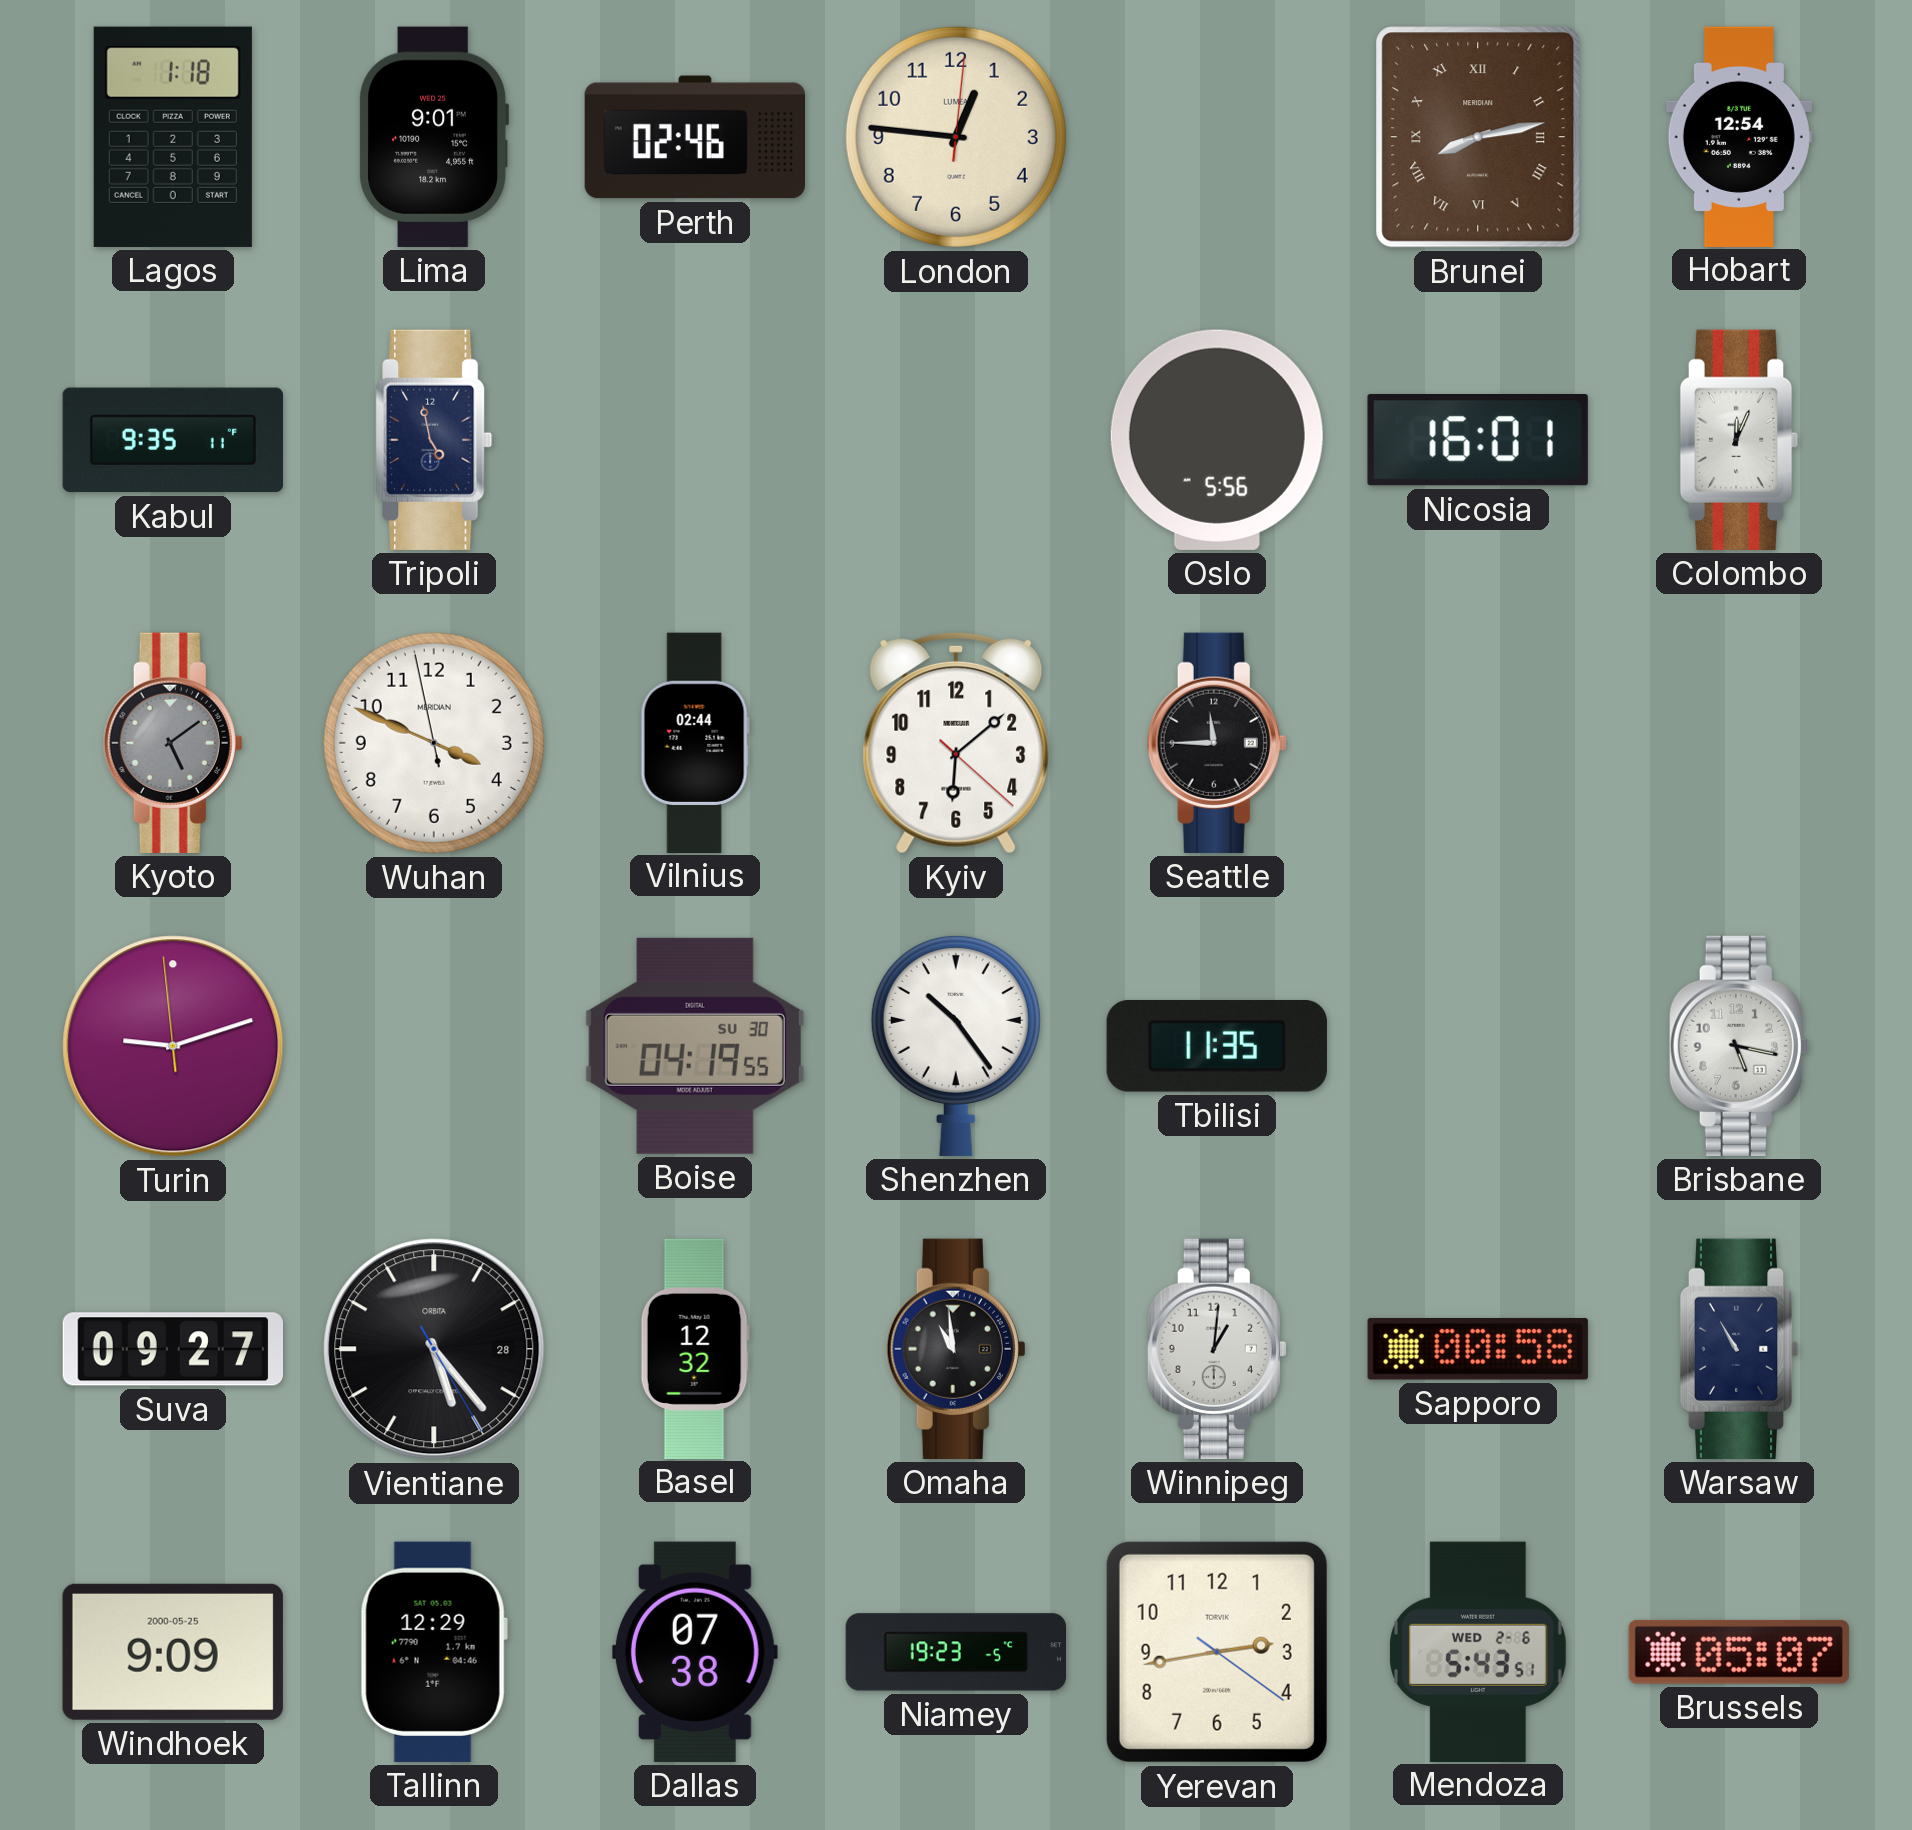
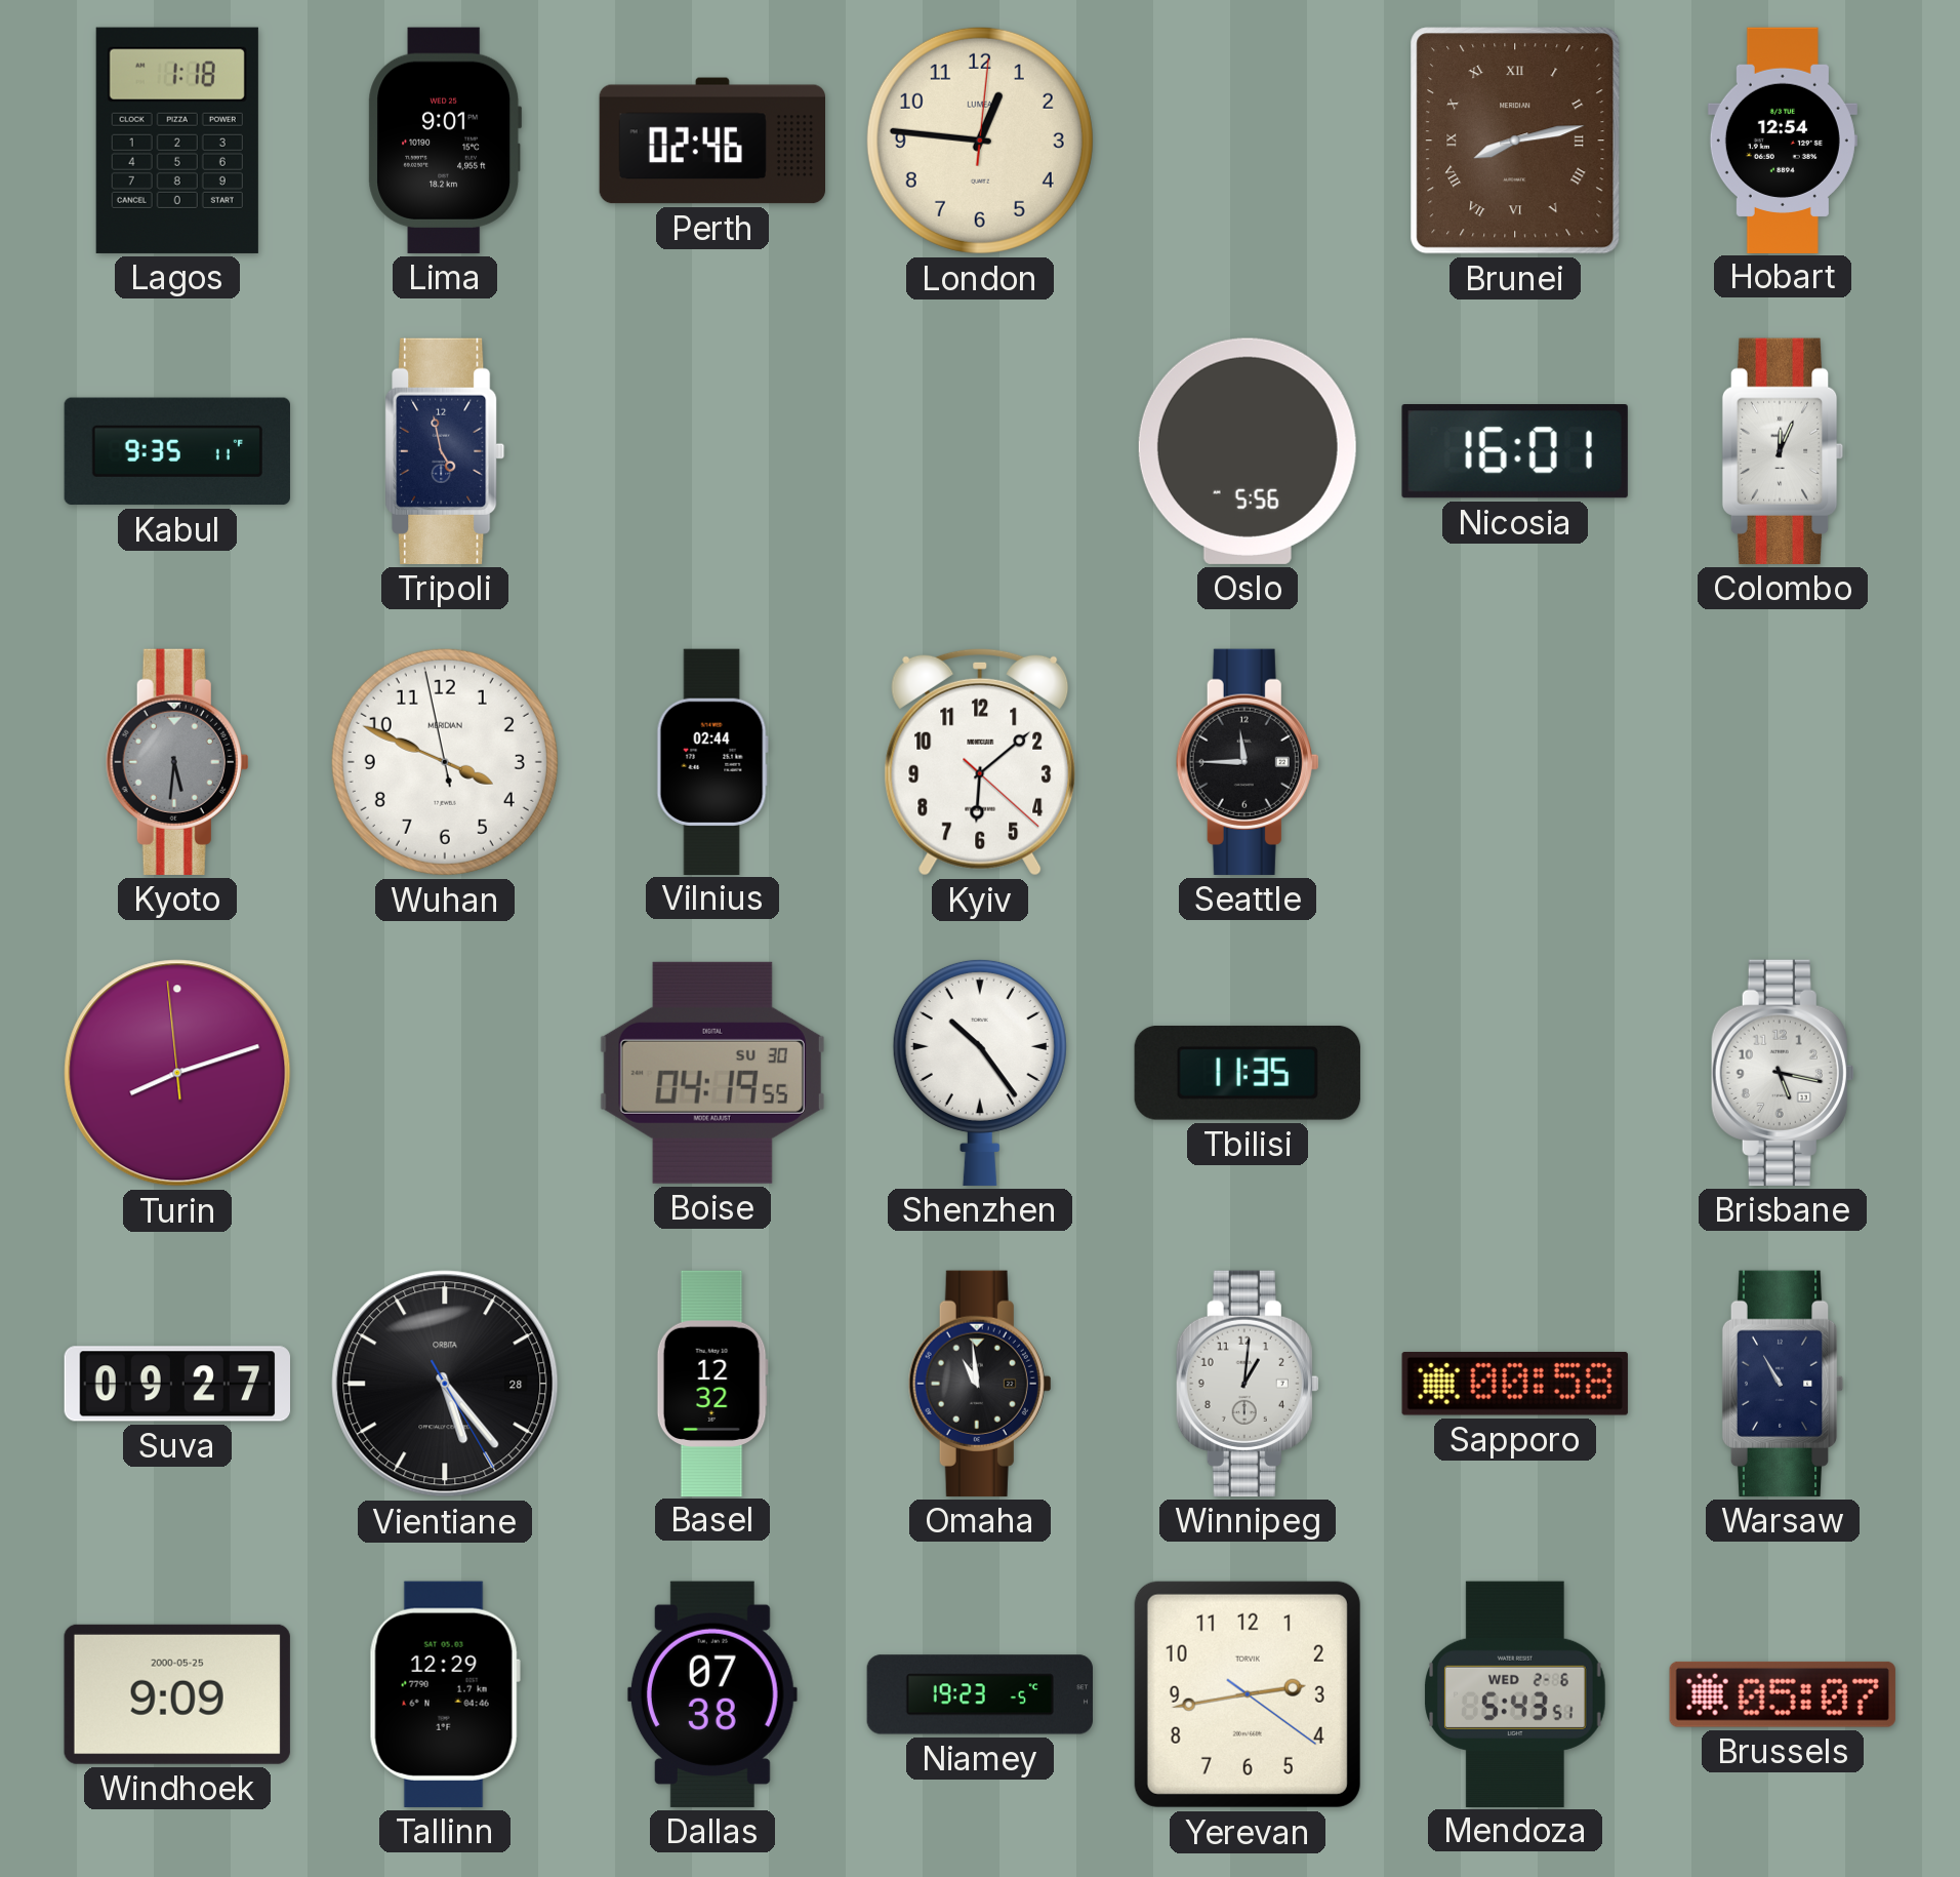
Kyoto: 5:09 -> 5:31
Turin: 9:11 -> 8:11
